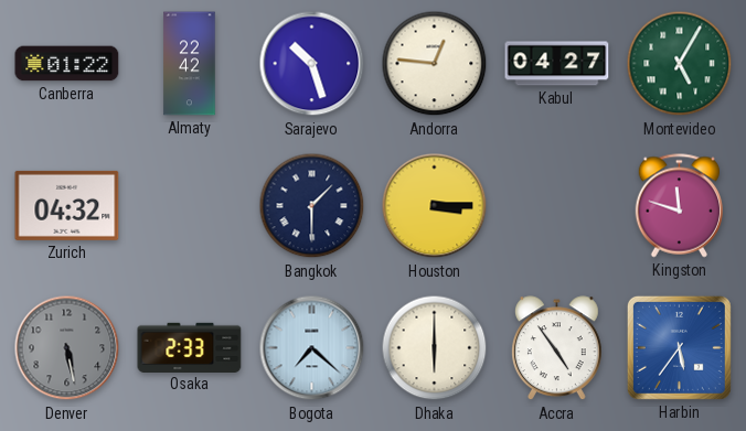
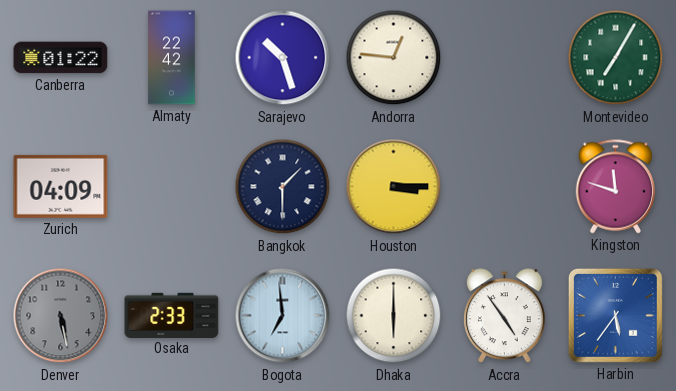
Kabul: 04:27 -> none
Montevideo: 5:05 -> 7:05
Zurich: 04:32 -> 04:09
Bogota: 7:22 -> 6:59
